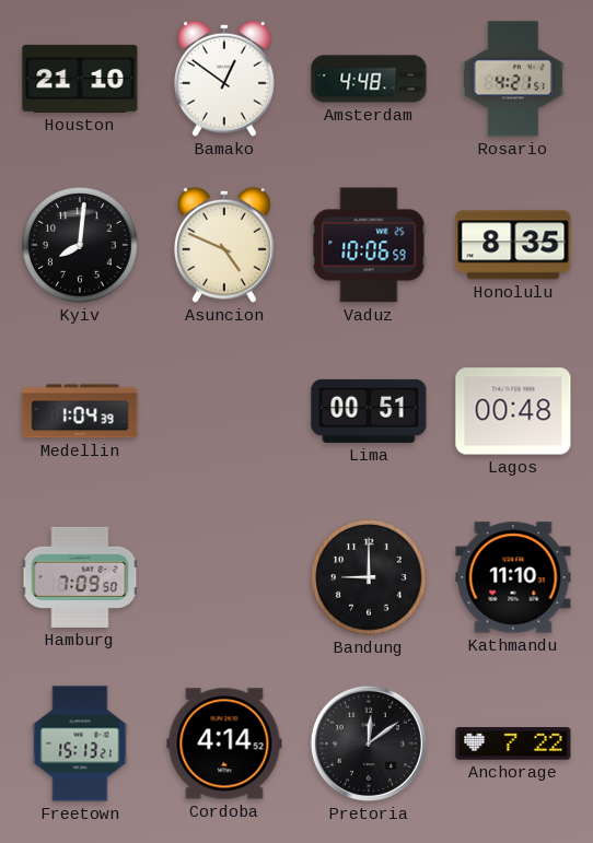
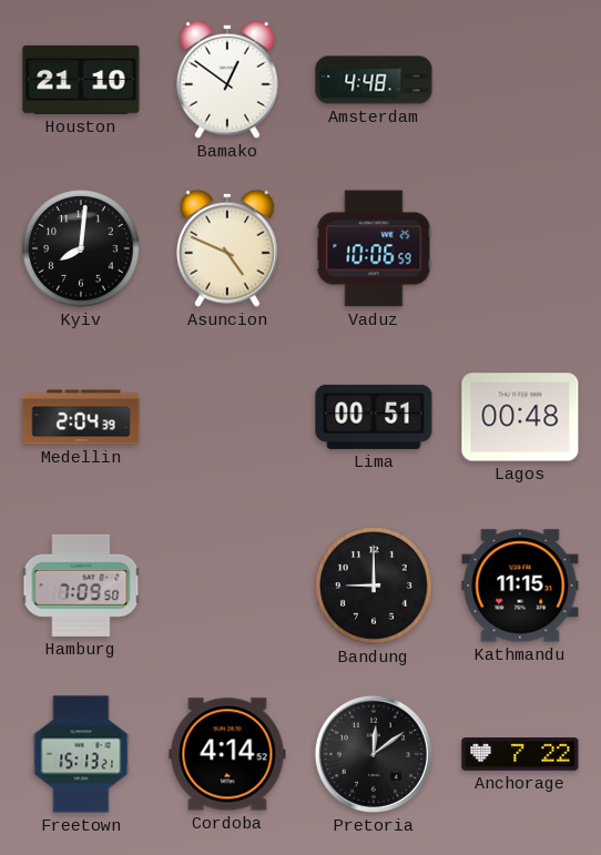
Rosario: 4:21 -> none
Honolulu: 8:35 -> none
Medellin: 1:04 -> 2:04
Kathmandu: 11:10 -> 11:15
